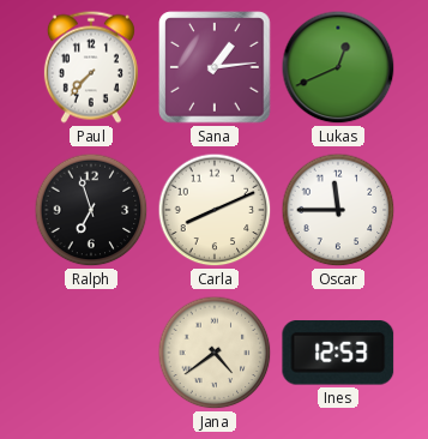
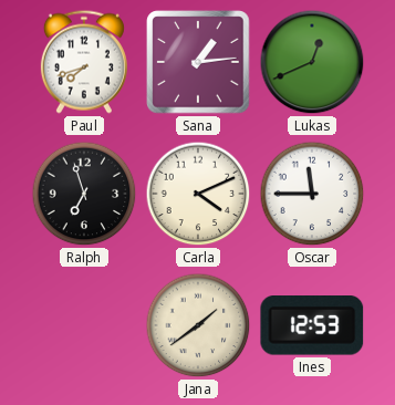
Paul: 7:37 -> 7:42
Carla: 8:11 -> 4:11
Jana: 4:39 -> 1:39
